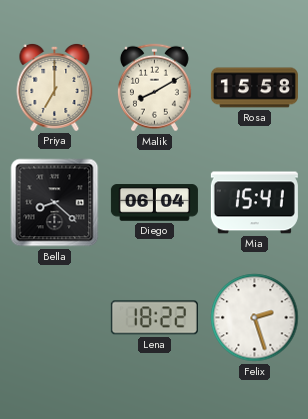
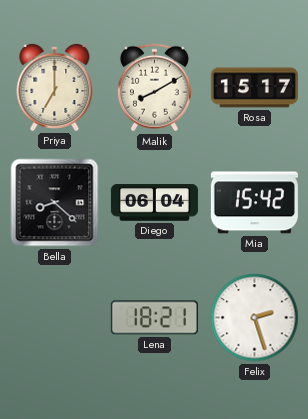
Rosa: 15:58 -> 15:17
Mia: 15:41 -> 15:42
Lena: 18:22 -> 18:21
